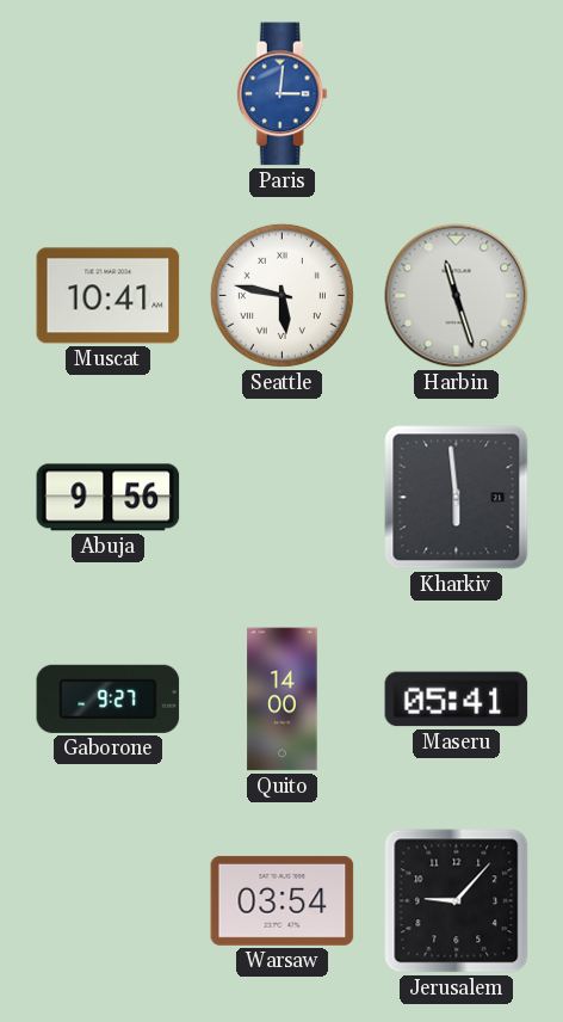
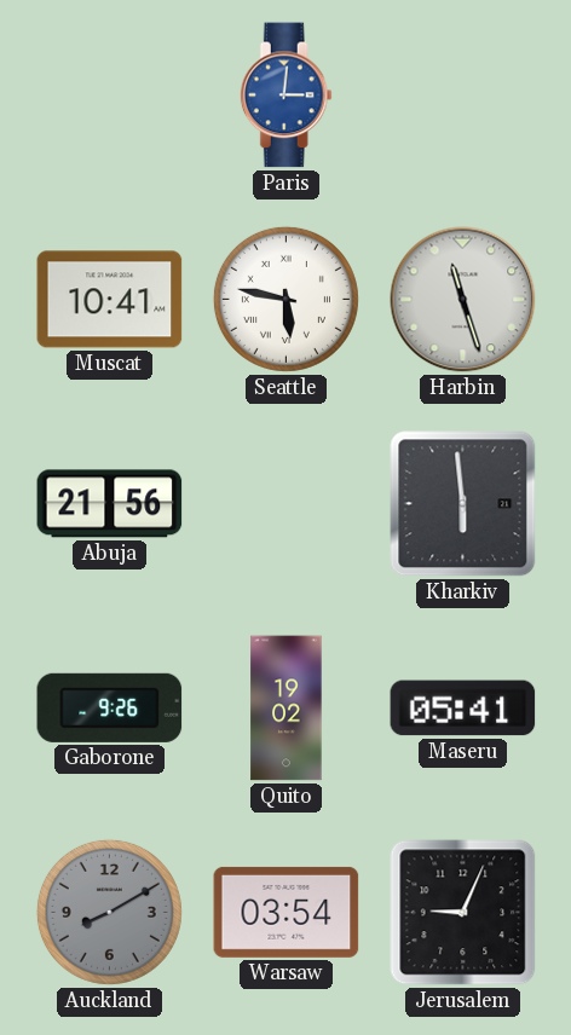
Abuja: 9:56 -> 21:56
Gaborone: 9:27 -> 9:26
Quito: 14:00 -> 19:02
Auckland: none -> 8:10
Jerusalem: 9:07 -> 9:04
